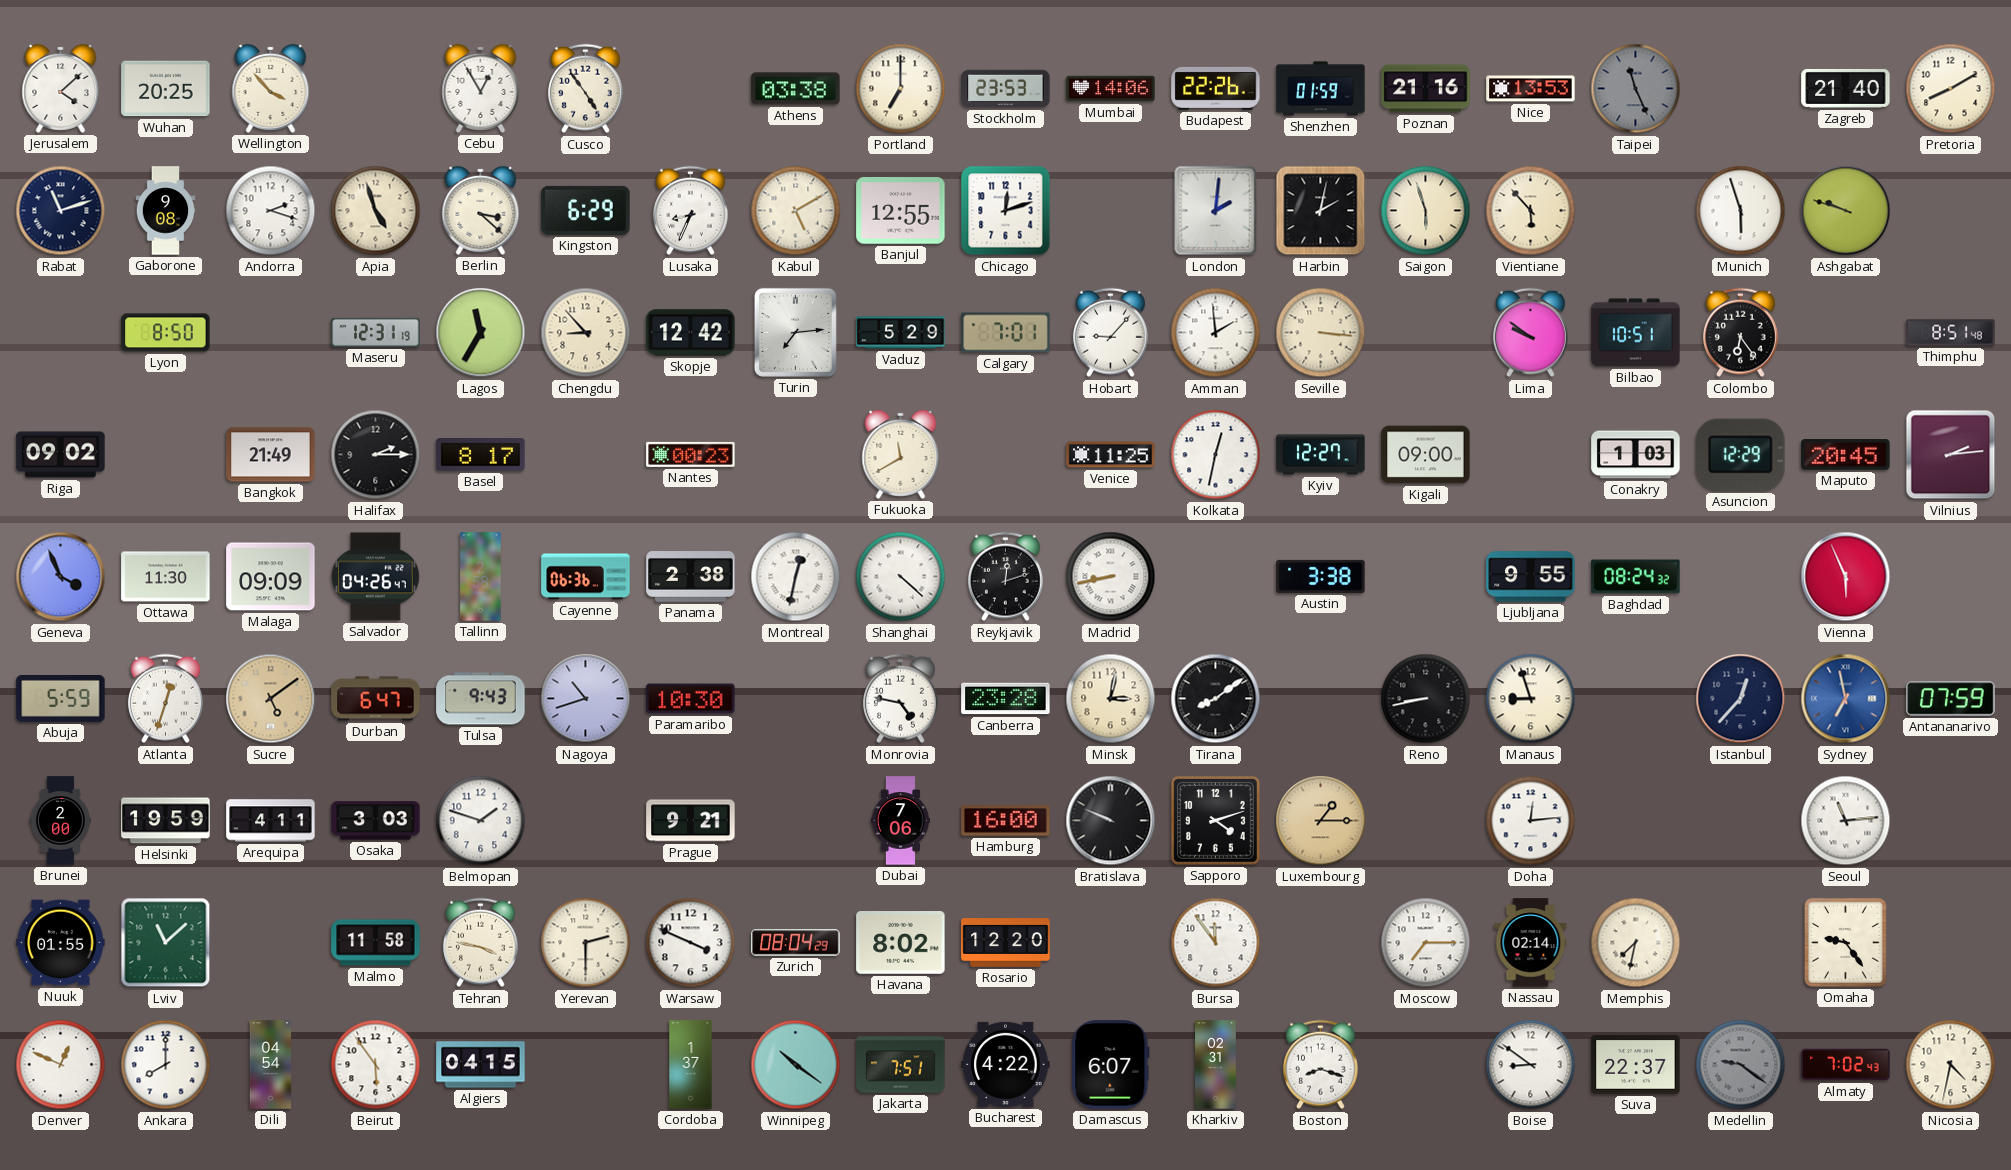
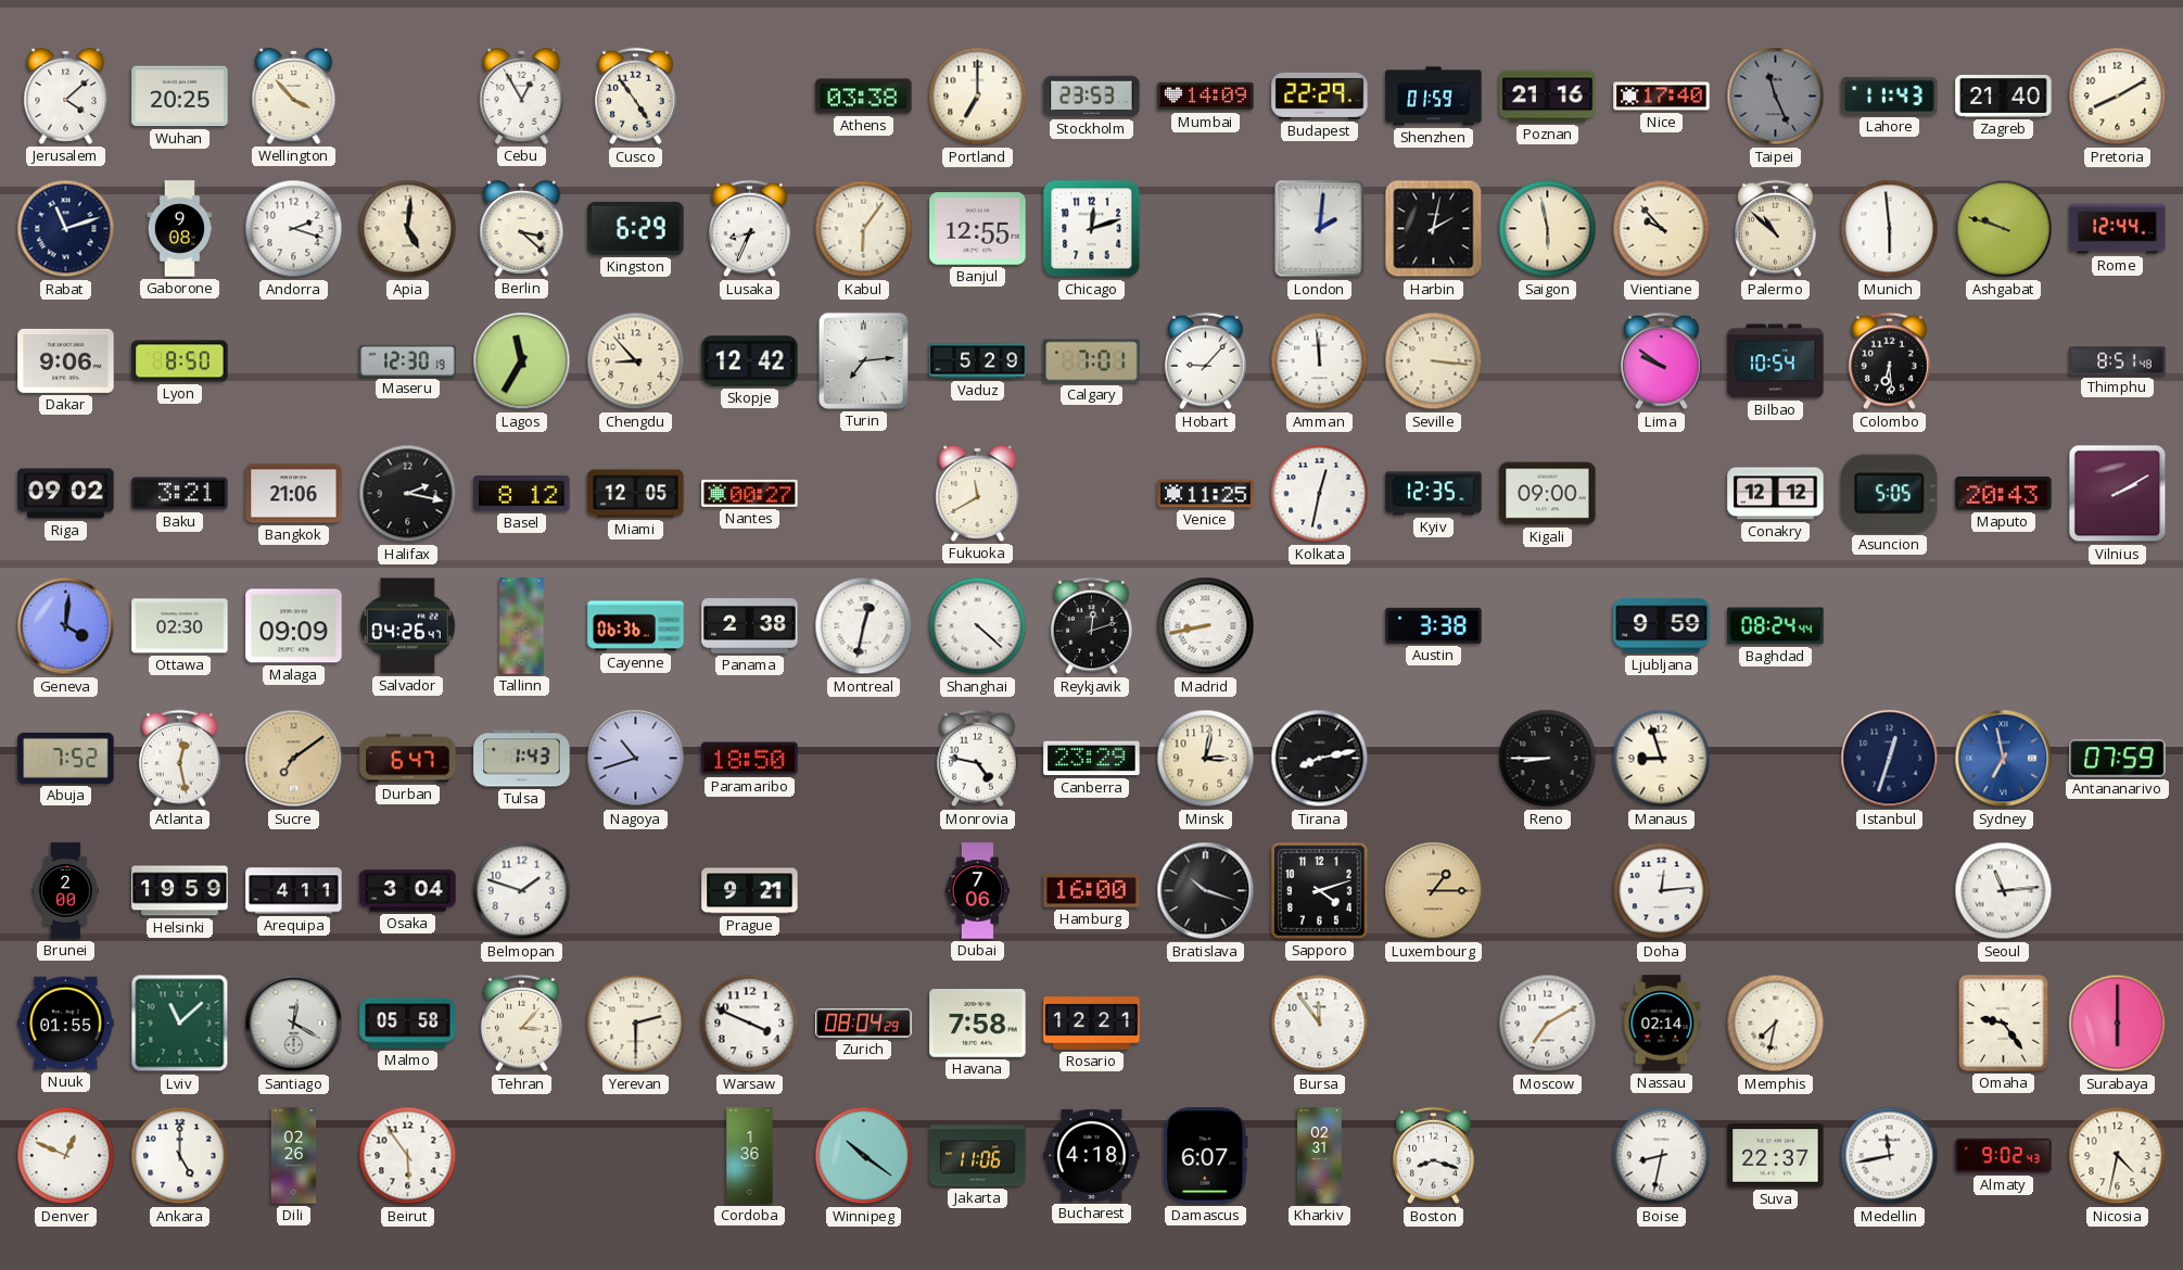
Mumbai: 14:06 -> 14:09
Budapest: 22:26 -> 22:29
Nice: 13:53 -> 17:40
Lahore: none -> 11:43
Apia: 4:57 -> 5:01
Kabul: 5:10 -> 6:06
Saigon: 5:57 -> 5:58
Vientiane: 5:53 -> 9:53
Palermo: none -> 10:52
Munich: 5:57 -> 5:59
Rome: none -> 12:44
Dakar: none -> 9:06
Maseru: 12:31 -> 12:30
Amman: 1:59 -> 11:59
Bilbao: 10:51 -> 10:54
Colombo: 6:24 -> 6:29
Baku: none -> 3:21
Bangkok: 21:49 -> 21:06
Halifax: 2:15 -> 2:17
Basel: 8:17 -> 8:12
Miami: none -> 12:05
Nantes: 00:23 -> 00:27
Kyiv: 12:27 -> 12:35
Conakry: 1:03 -> 12:12
Asuncion: 12:29 -> 5:05
Maputo: 20:45 -> 20:43
Vilnius: 2:14 -> 2:10
Geneva: 3:56 -> 4:01
Ottawa: 11:30 -> 02:30
Ljubljana: 9:55 -> 9:59
Baghdad: 08:24:32 -> 08:24:44
Vienna: 5:56 -> none
Abuja: 5:59 -> 7:52
Atlanta: 12:33 -> 12:28
Sucre: 5:09 -> 7:09
Tulsa: 9:43 -> 1:43
Paramaribo: 10:30 -> 18:50
Canberra: 23:28 -> 23:29
Tirana: 8:09 -> 8:13
Reno: 8:43 -> 8:45
Istanbul: 12:37 -> 12:33
Osaka: 3:03 -> 3:04
Bratislava: 9:49 -> 10:18
Santiago: none -> 12:20
Malmo: 11:58 -> 05:58
Tehran: 3:47 -> 3:07
Havana: 8:02 -> 7:58
Rosario: 12:20 -> 12:21
Moscow: 7:15 -> 7:10
Surabaya: none -> 6:00
Ankara: 8:00 -> 5:00
Dili: 04:54 -> 02:26
Algiers: 04:15 -> none
Cordoba: 1:37 -> 1:36
Jakarta: 7:51 -> 11:06
Bucharest: 4:22 -> 4:18
Boise: 8:51 -> 8:32
Medellin: 9:21 -> 11:43
Medellin dial: grey -> white
Almaty: 7:02 -> 9:02
